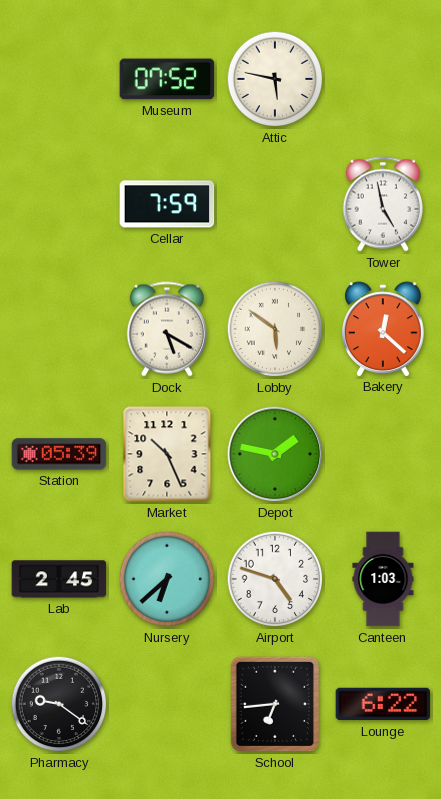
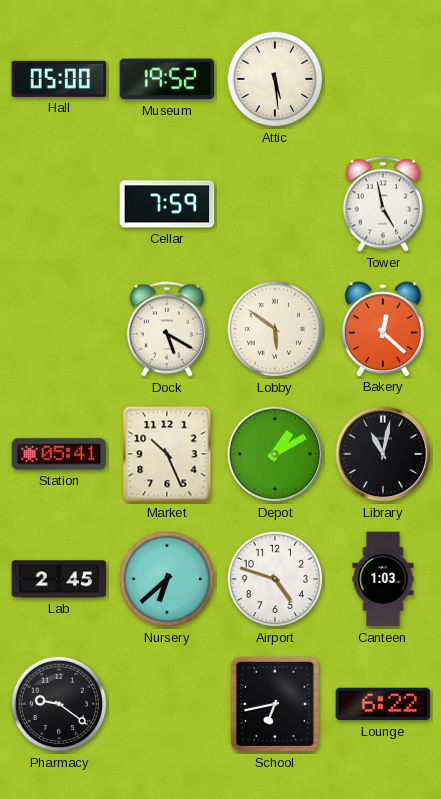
Hall: none -> 05:00
Museum: 07:52 -> 19:52
Attic: 5:47 -> 5:29
Station: 05:39 -> 05:41
Depot: 1:47 -> 1:10
Library: none -> 11:02
School: 6:44 -> 6:43
